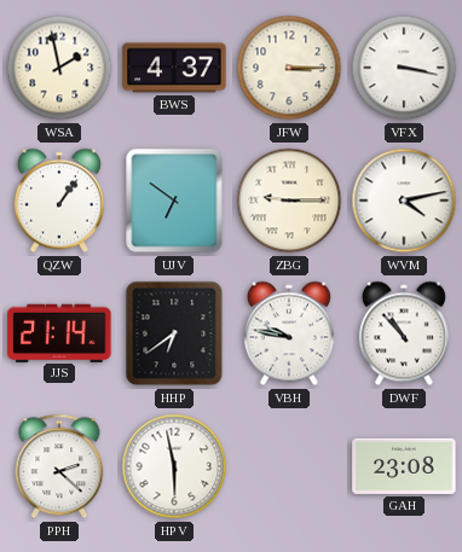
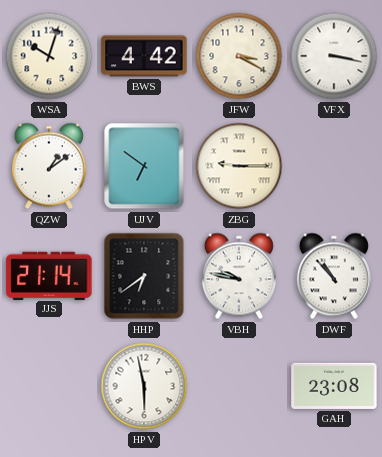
WSA: 1:58 -> 10:03
BWS: 4:37 -> 4:42
JFW: 3:15 -> 3:20
QZW: 1:06 -> 1:09
WVM: 4:13 -> none
PPH: 2:22 -> none
